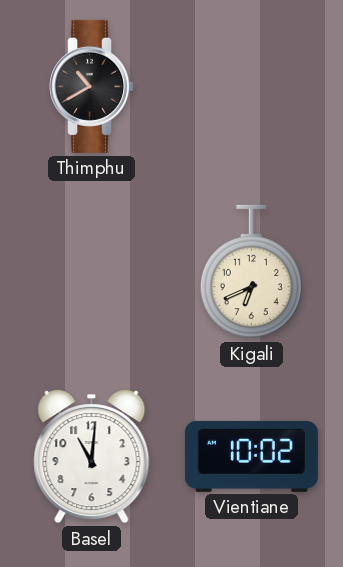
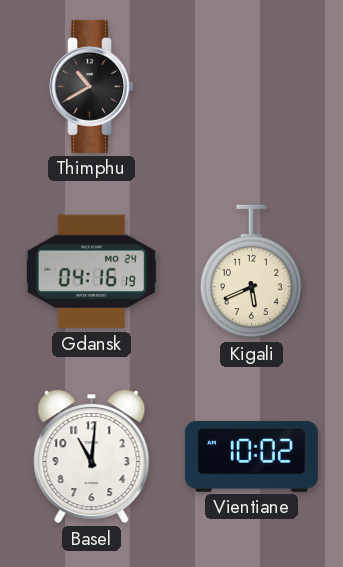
Gdansk: none -> 04:16
Kigali: 6:41 -> 5:41
